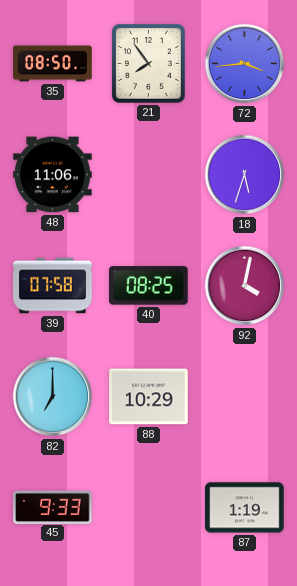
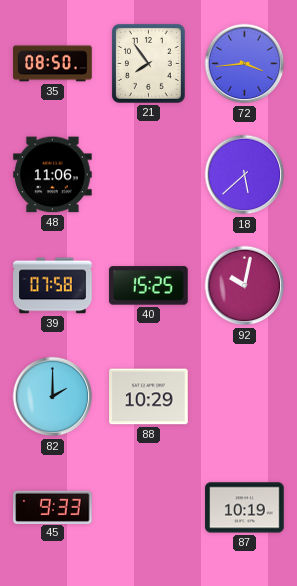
18: 5:33 -> 5:38
40: 08:25 -> 15:25
92: 4:02 -> 10:02
82: 7:00 -> 2:00
87: 1:19 -> 10:19
